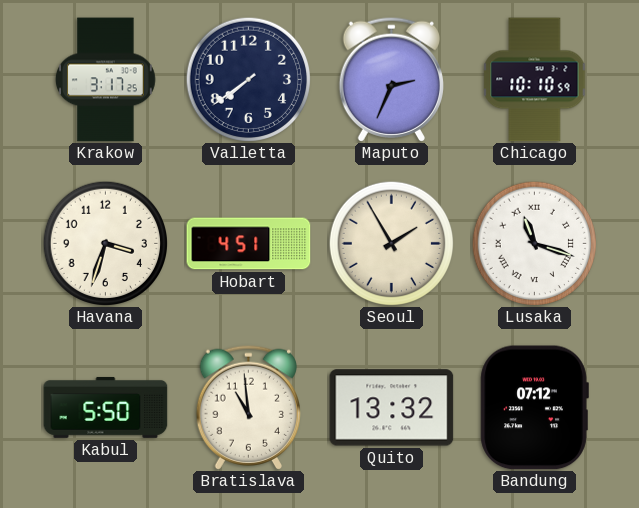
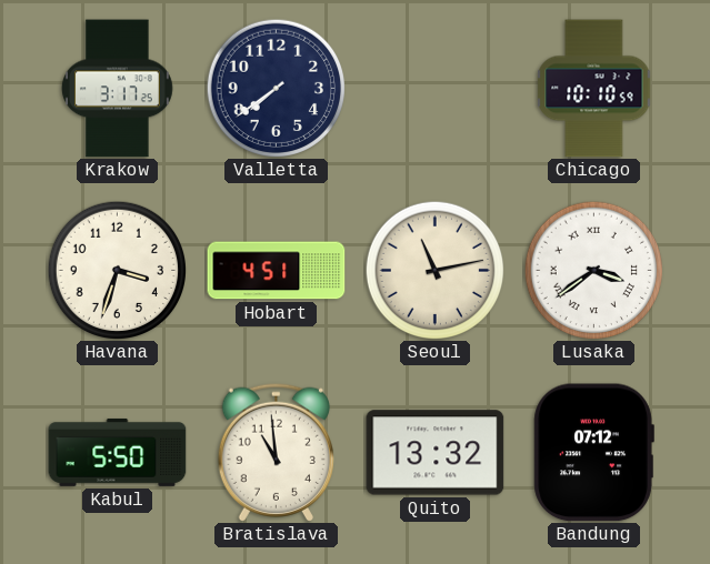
Maputo: 2:34 -> none
Seoul: 1:55 -> 11:13
Lusaka: 11:18 -> 3:39
